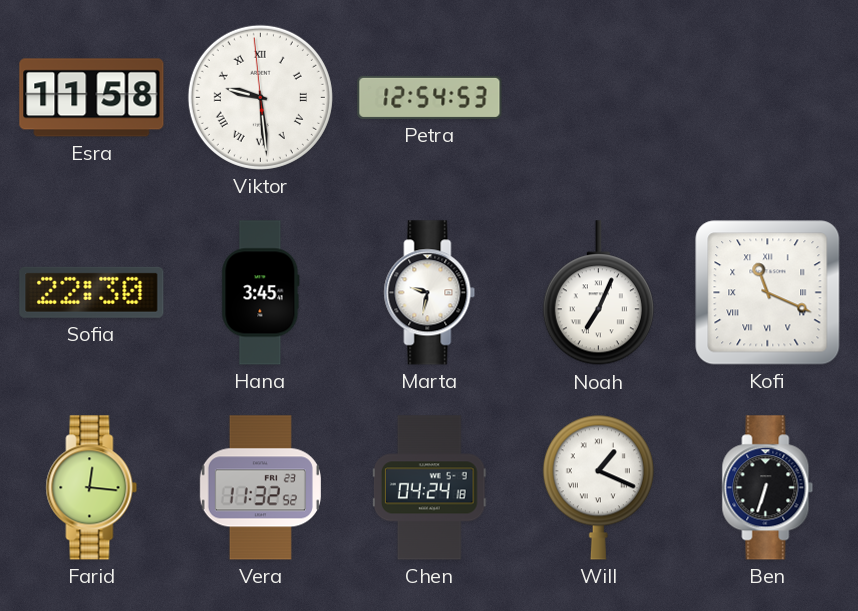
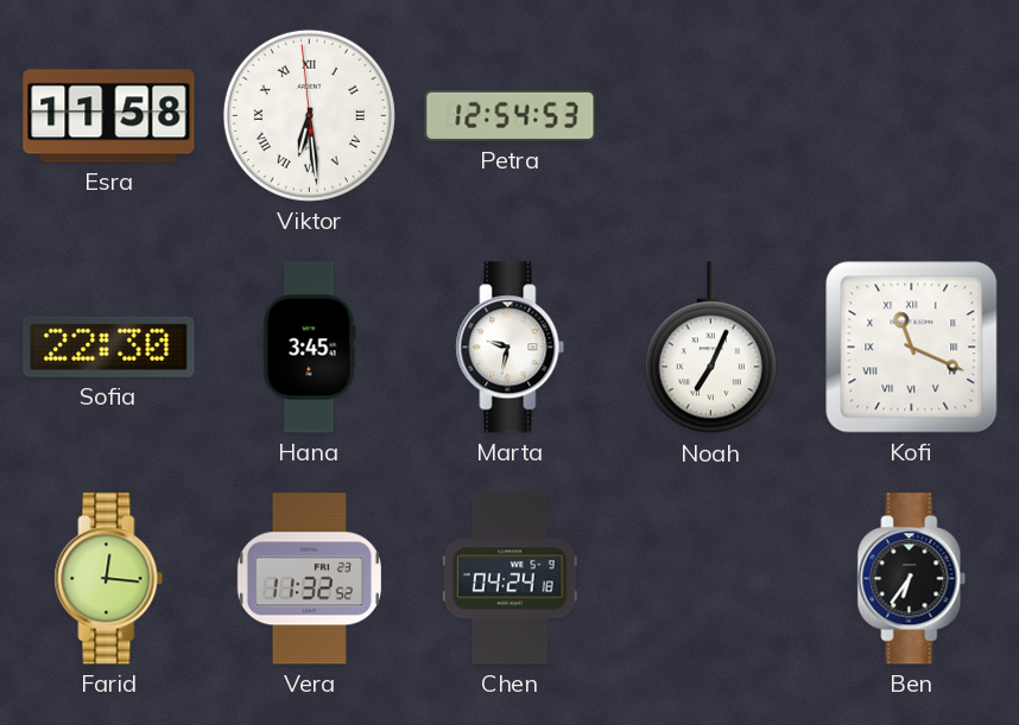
Viktor: 9:28 -> 6:28
Will: 1:19 -> none
Ben: 6:33 -> 6:36
